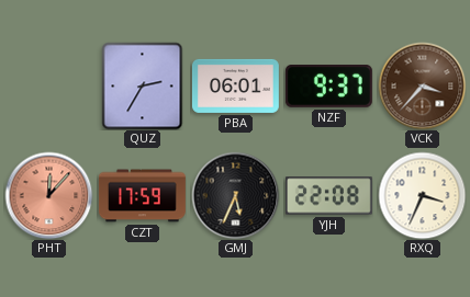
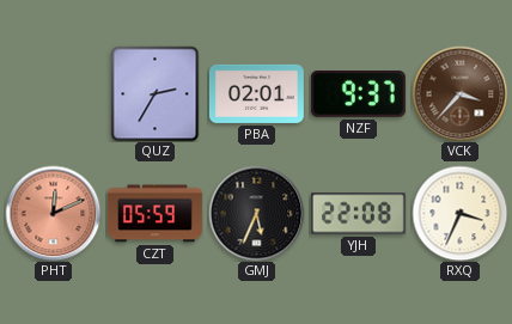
PBA: 06:01 -> 02:01
PHT: 12:07 -> 12:11
CZT: 17:59 -> 05:59
